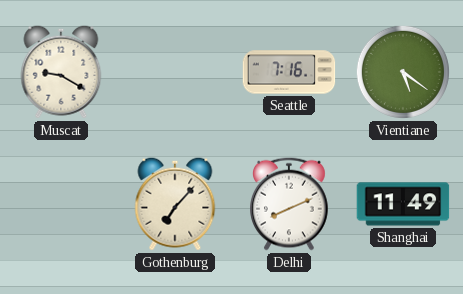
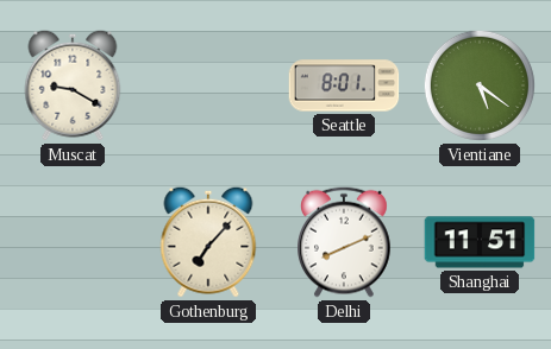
Seattle: 7:16 -> 8:01
Shanghai: 11:49 -> 11:51
